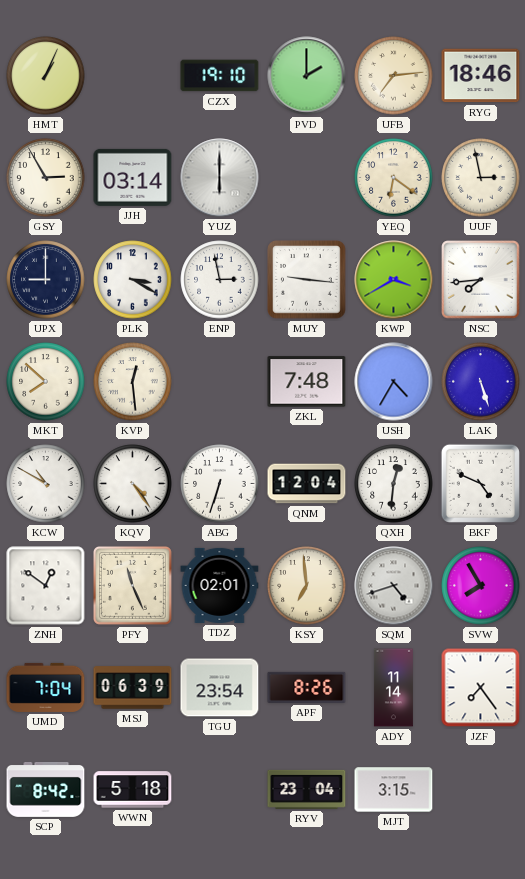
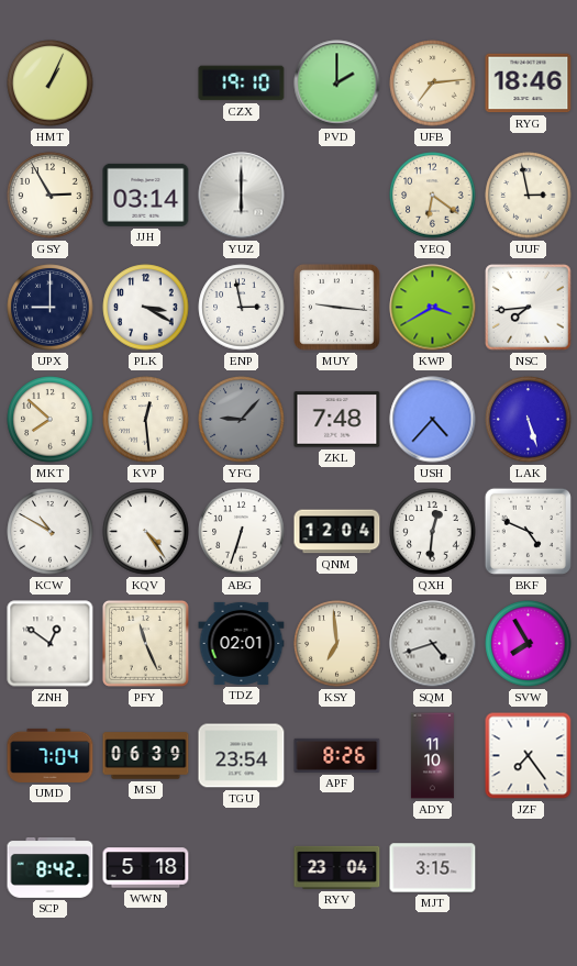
YFG: none -> 9:07
USH: 4:35 -> 4:37
ADY: 11:14 -> 11:10
